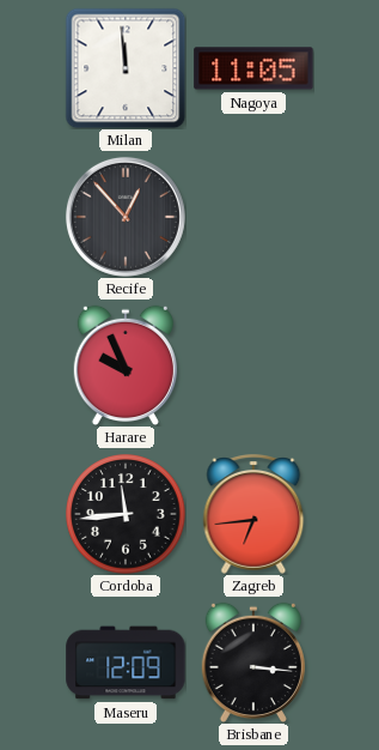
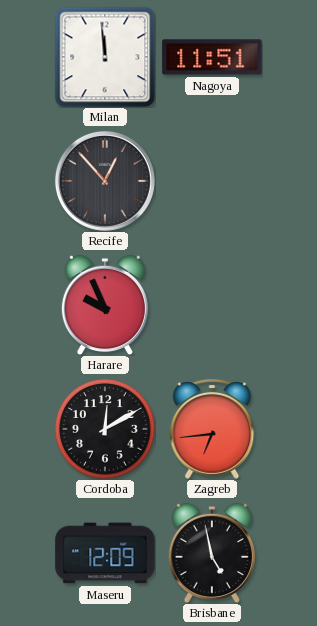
Nagoya: 11:05 -> 11:51
Cordoba: 11:44 -> 12:10
Brisbane: 3:16 -> 4:58
